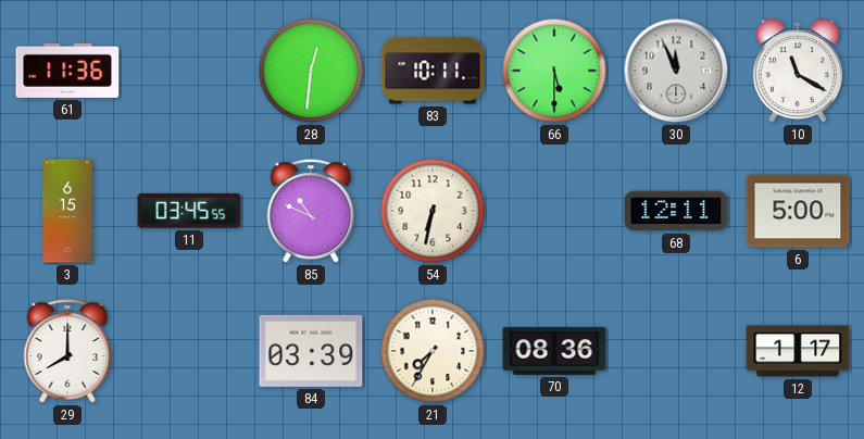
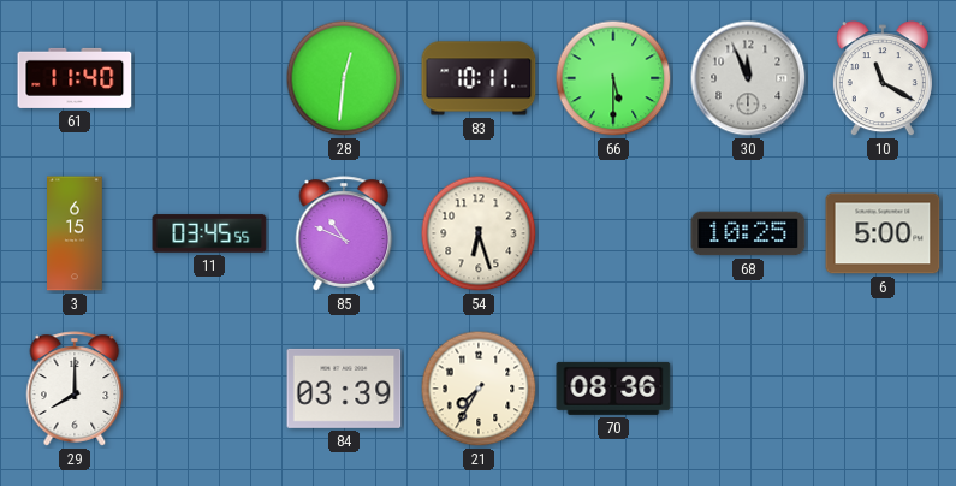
61: 11:36 -> 11:40
54: 6:32 -> 6:27
68: 12:11 -> 10:25
12: 1:17 -> none
